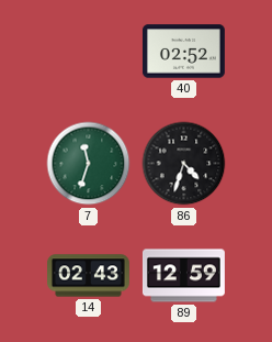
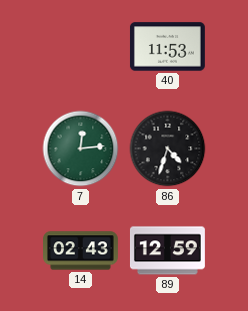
40: 02:52 -> 11:53
7: 11:33 -> 12:14
